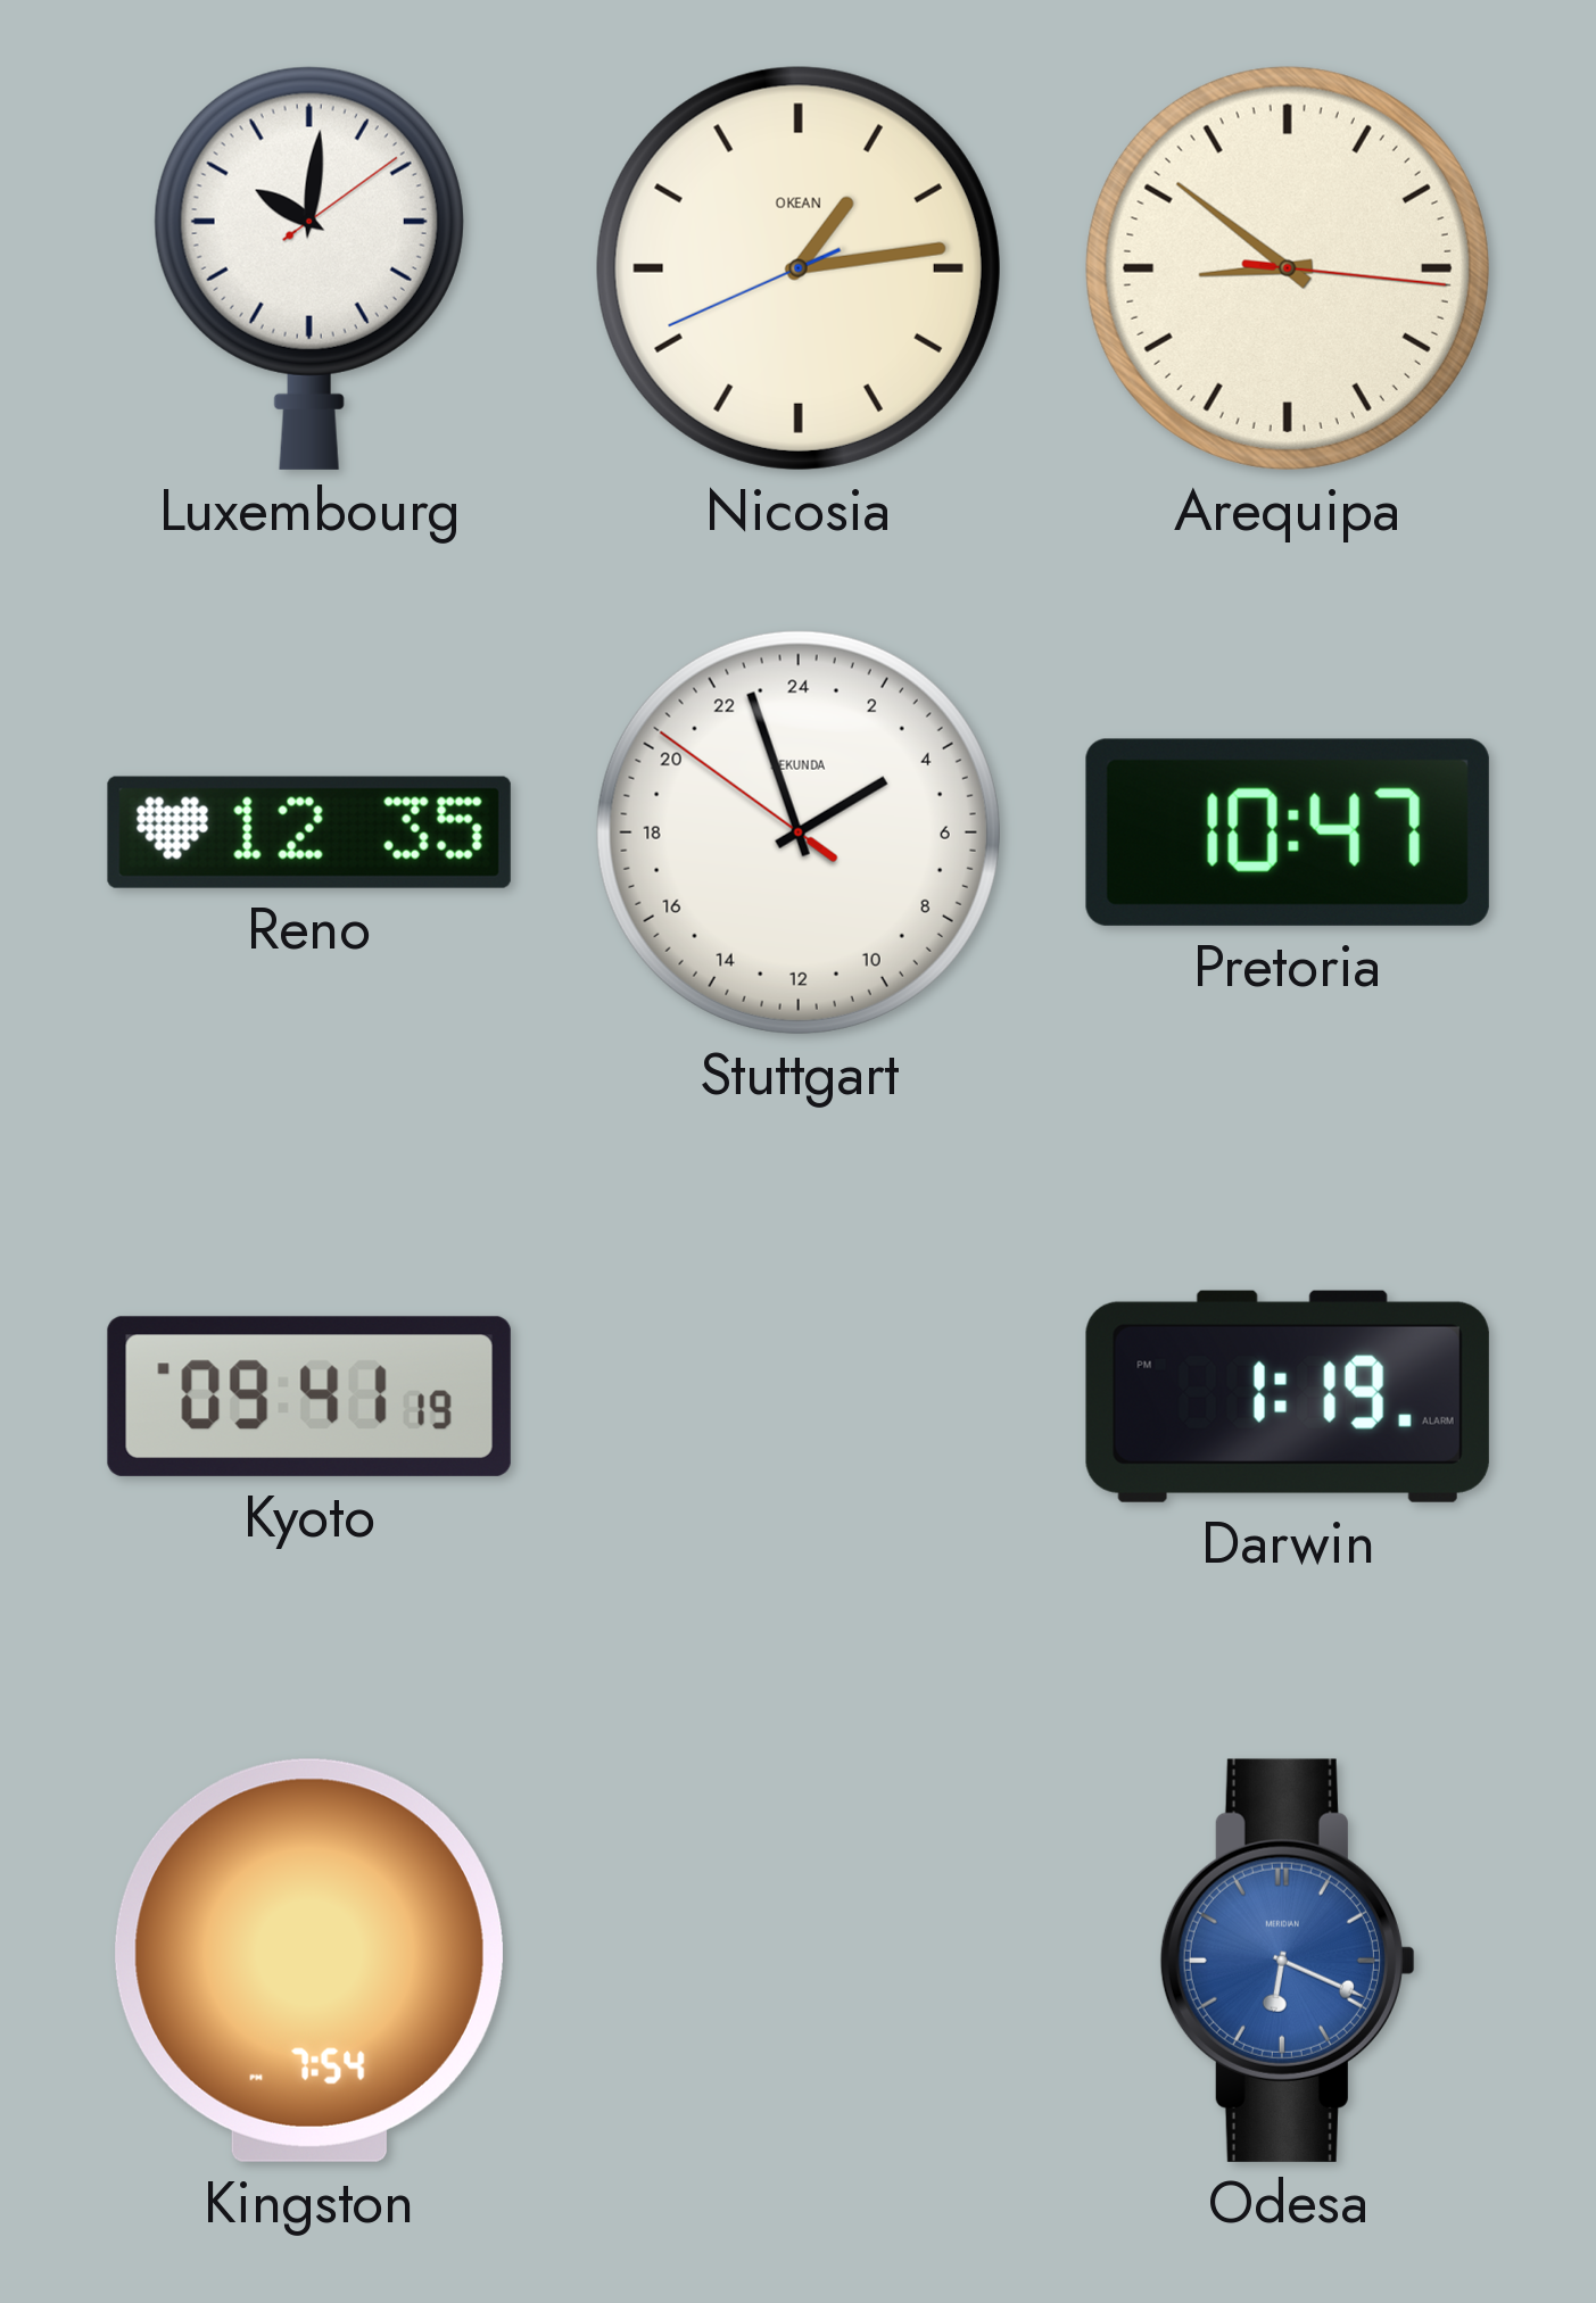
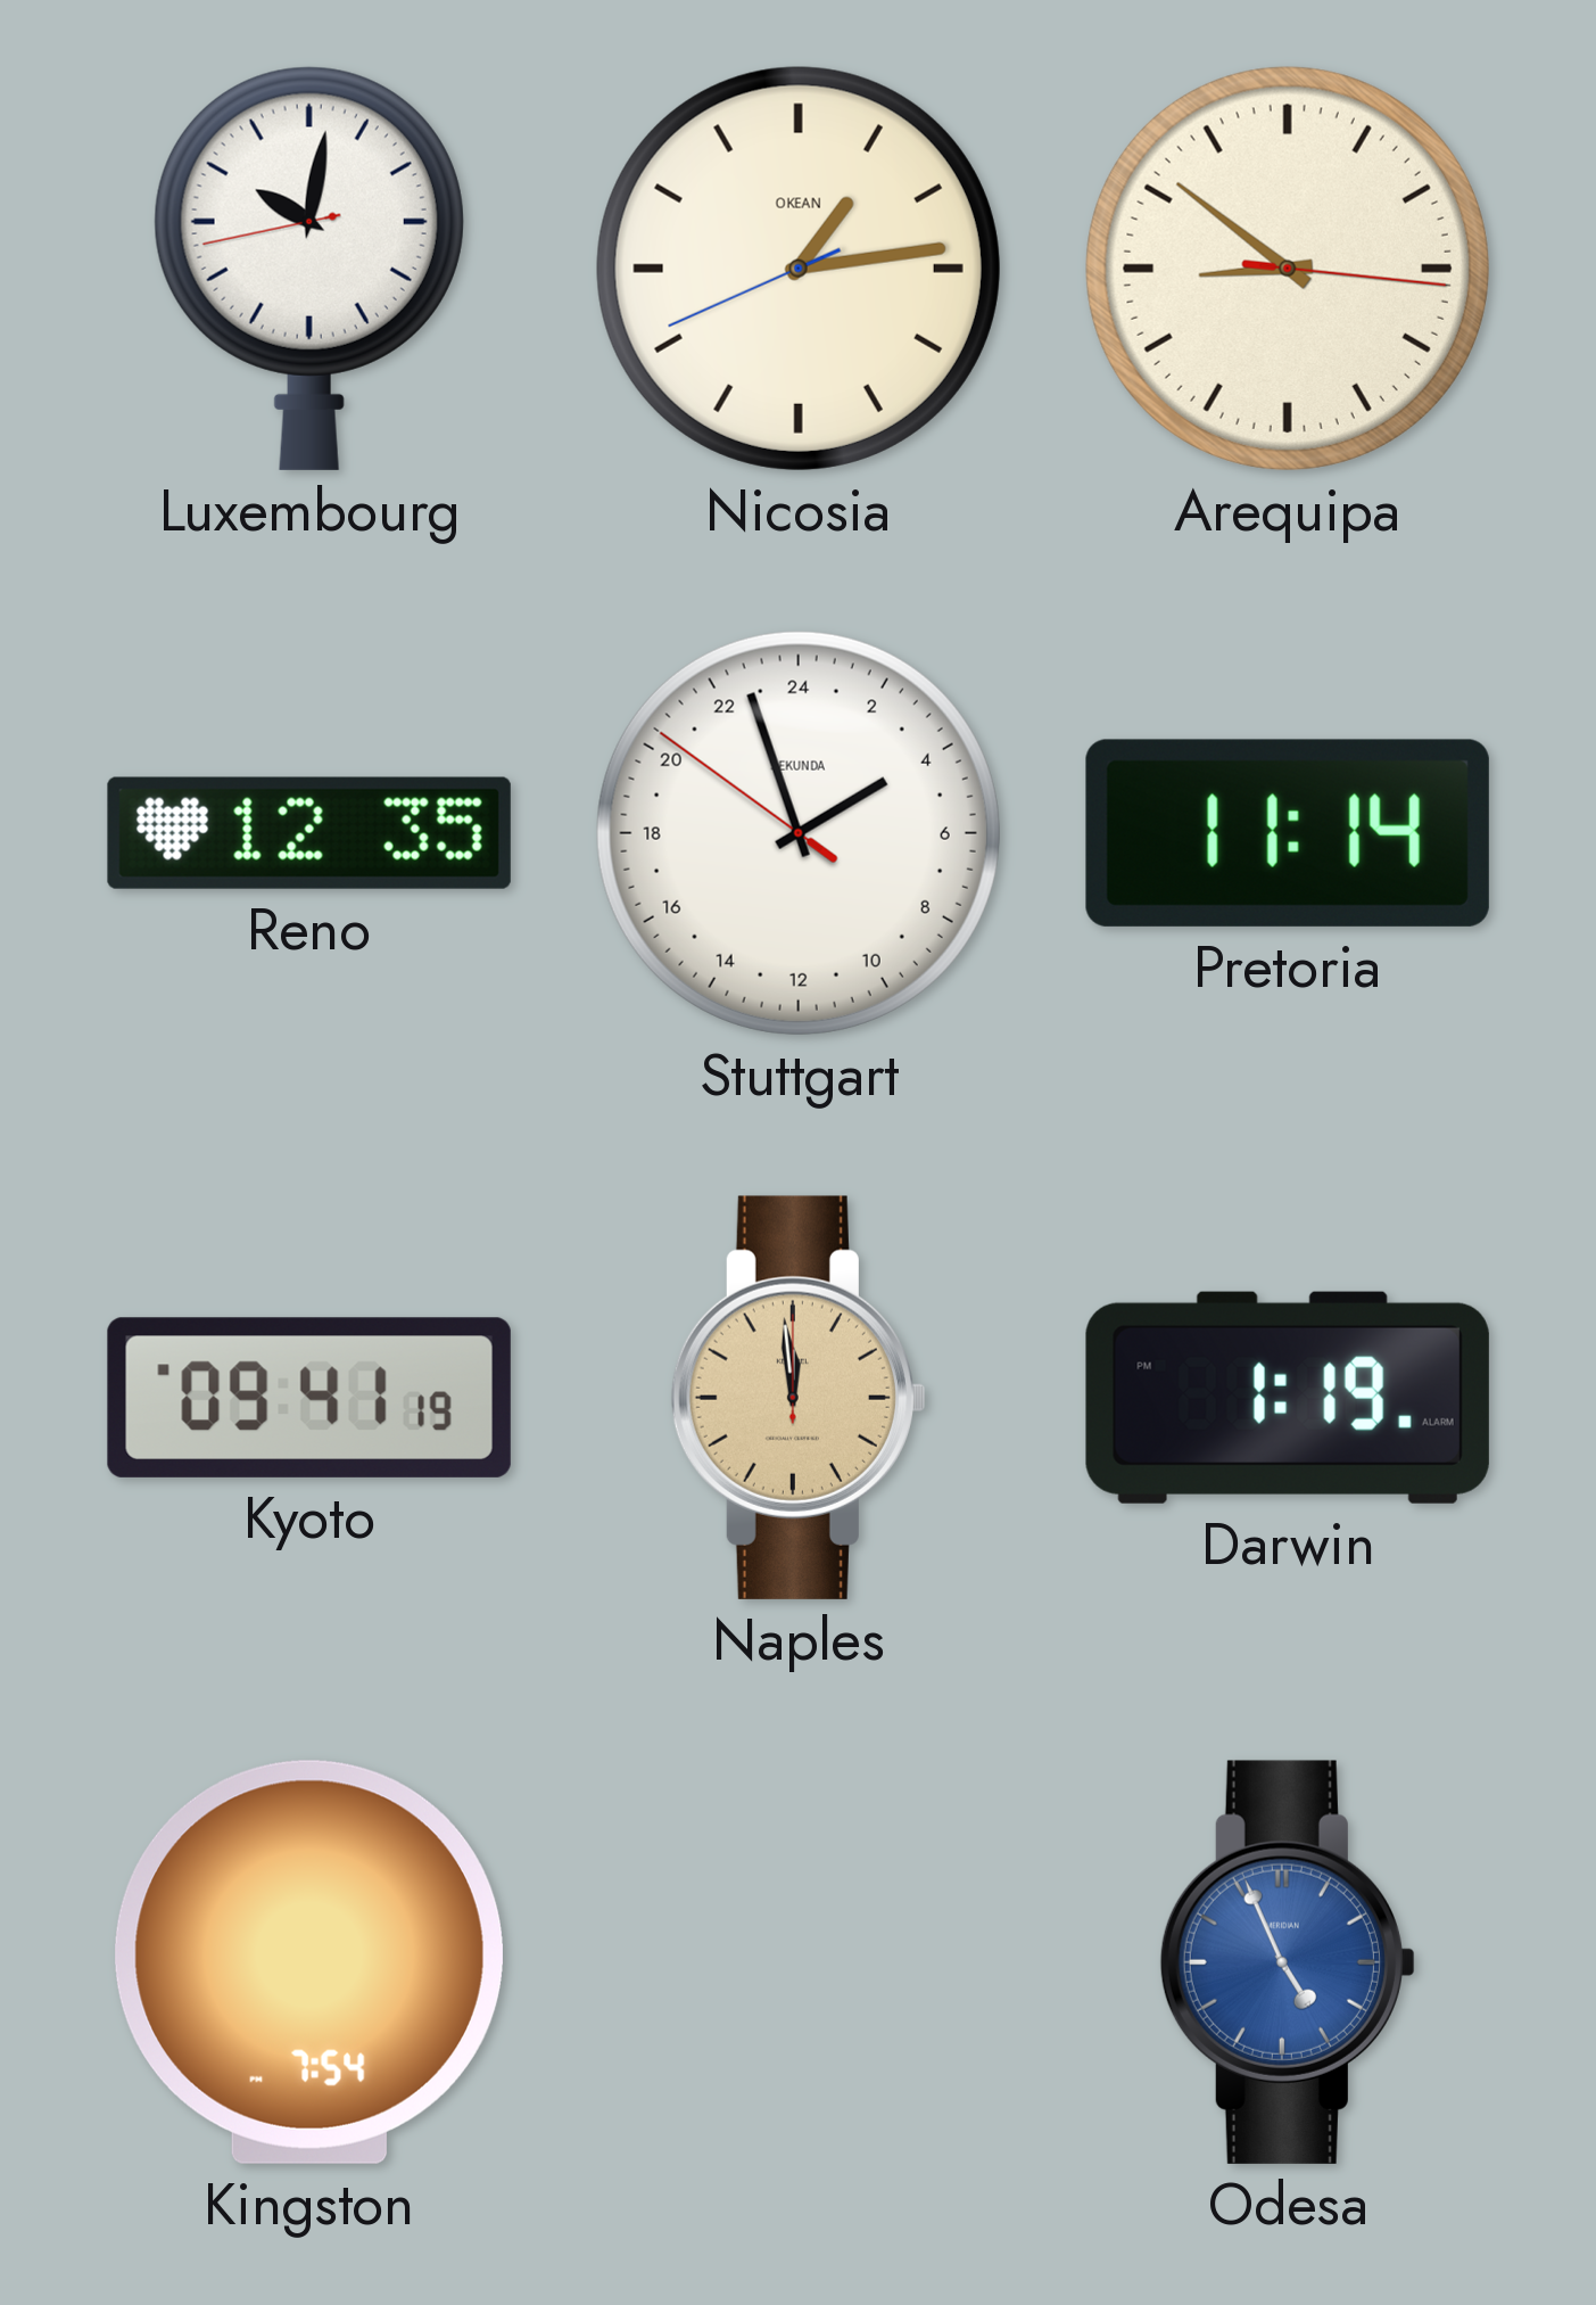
Luxembourg: 10:01:09 -> 10:01:43
Pretoria: 10:47 -> 11:14
Naples: none -> 11:59
Odesa: 6:19 -> 4:56
